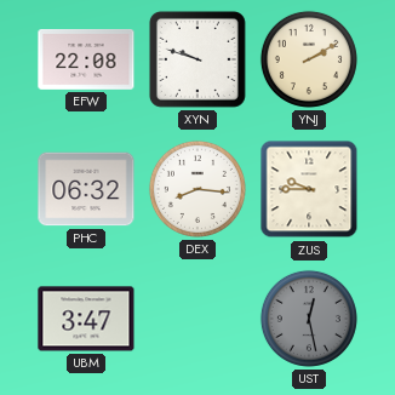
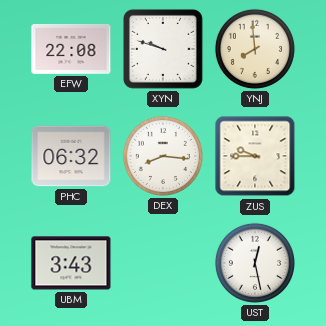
YNJ: 2:10 -> 7:59
UBM: 3:47 -> 3:43
UST dial: grey -> white
